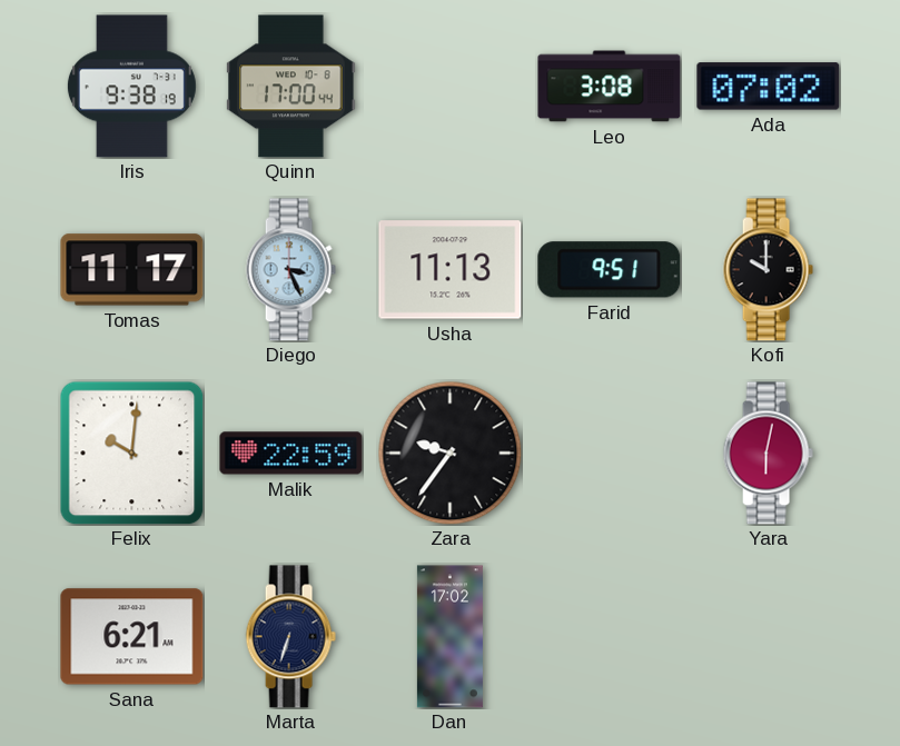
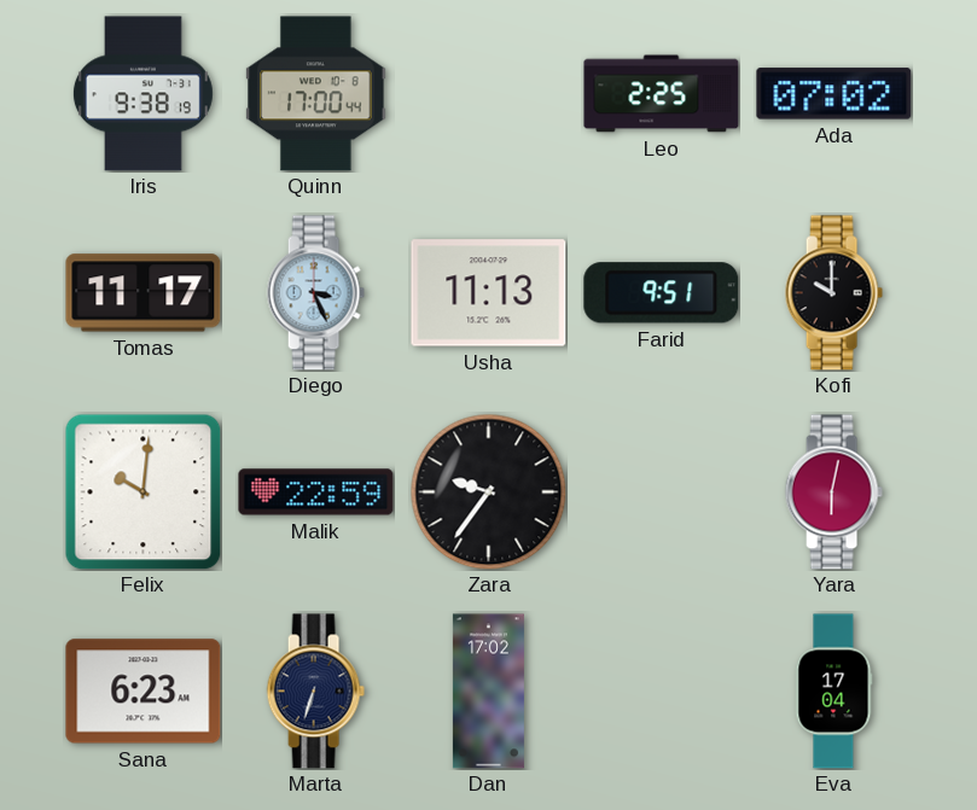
Leo: 3:08 -> 2:25
Sana: 6:21 -> 6:23
Eva: none -> 17:04
